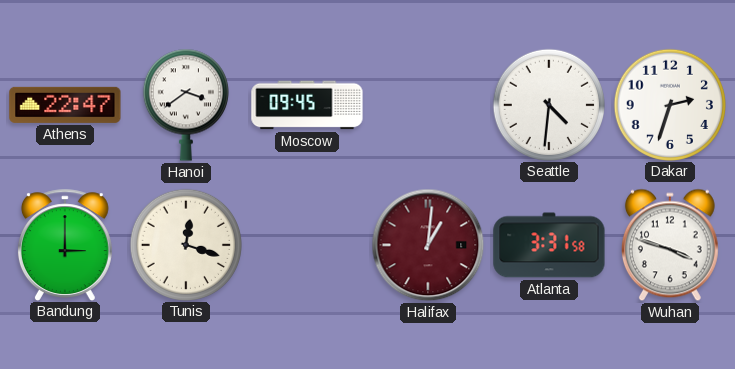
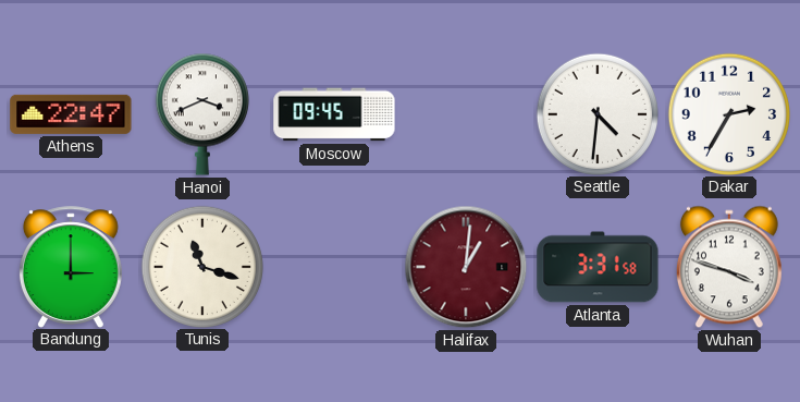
Hanoi: 3:39 -> 3:41
Dakar: 2:33 -> 2:35
Tunis: 12:18 -> 11:18
